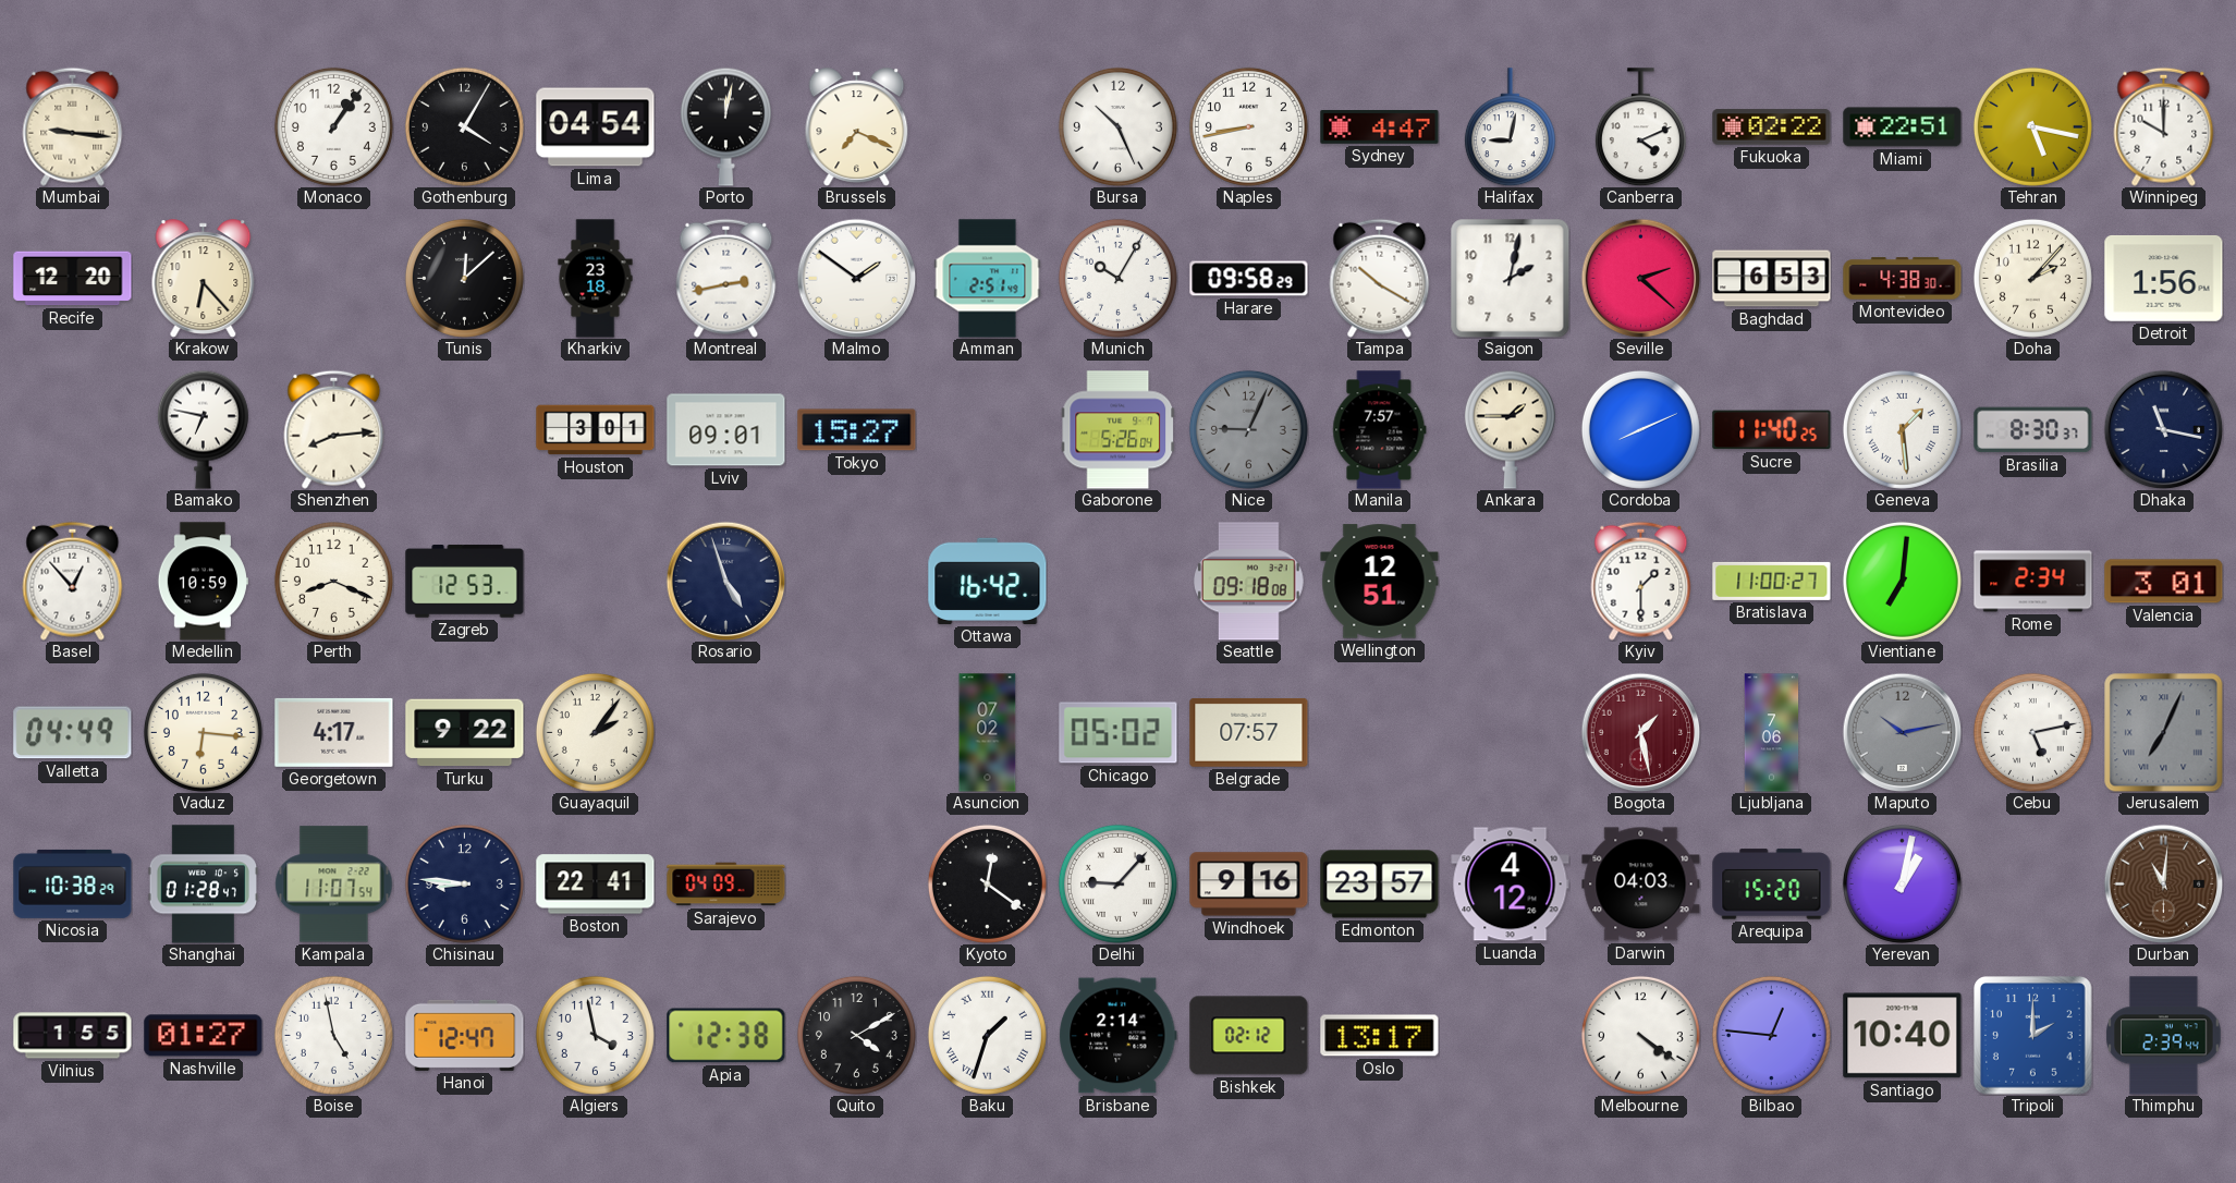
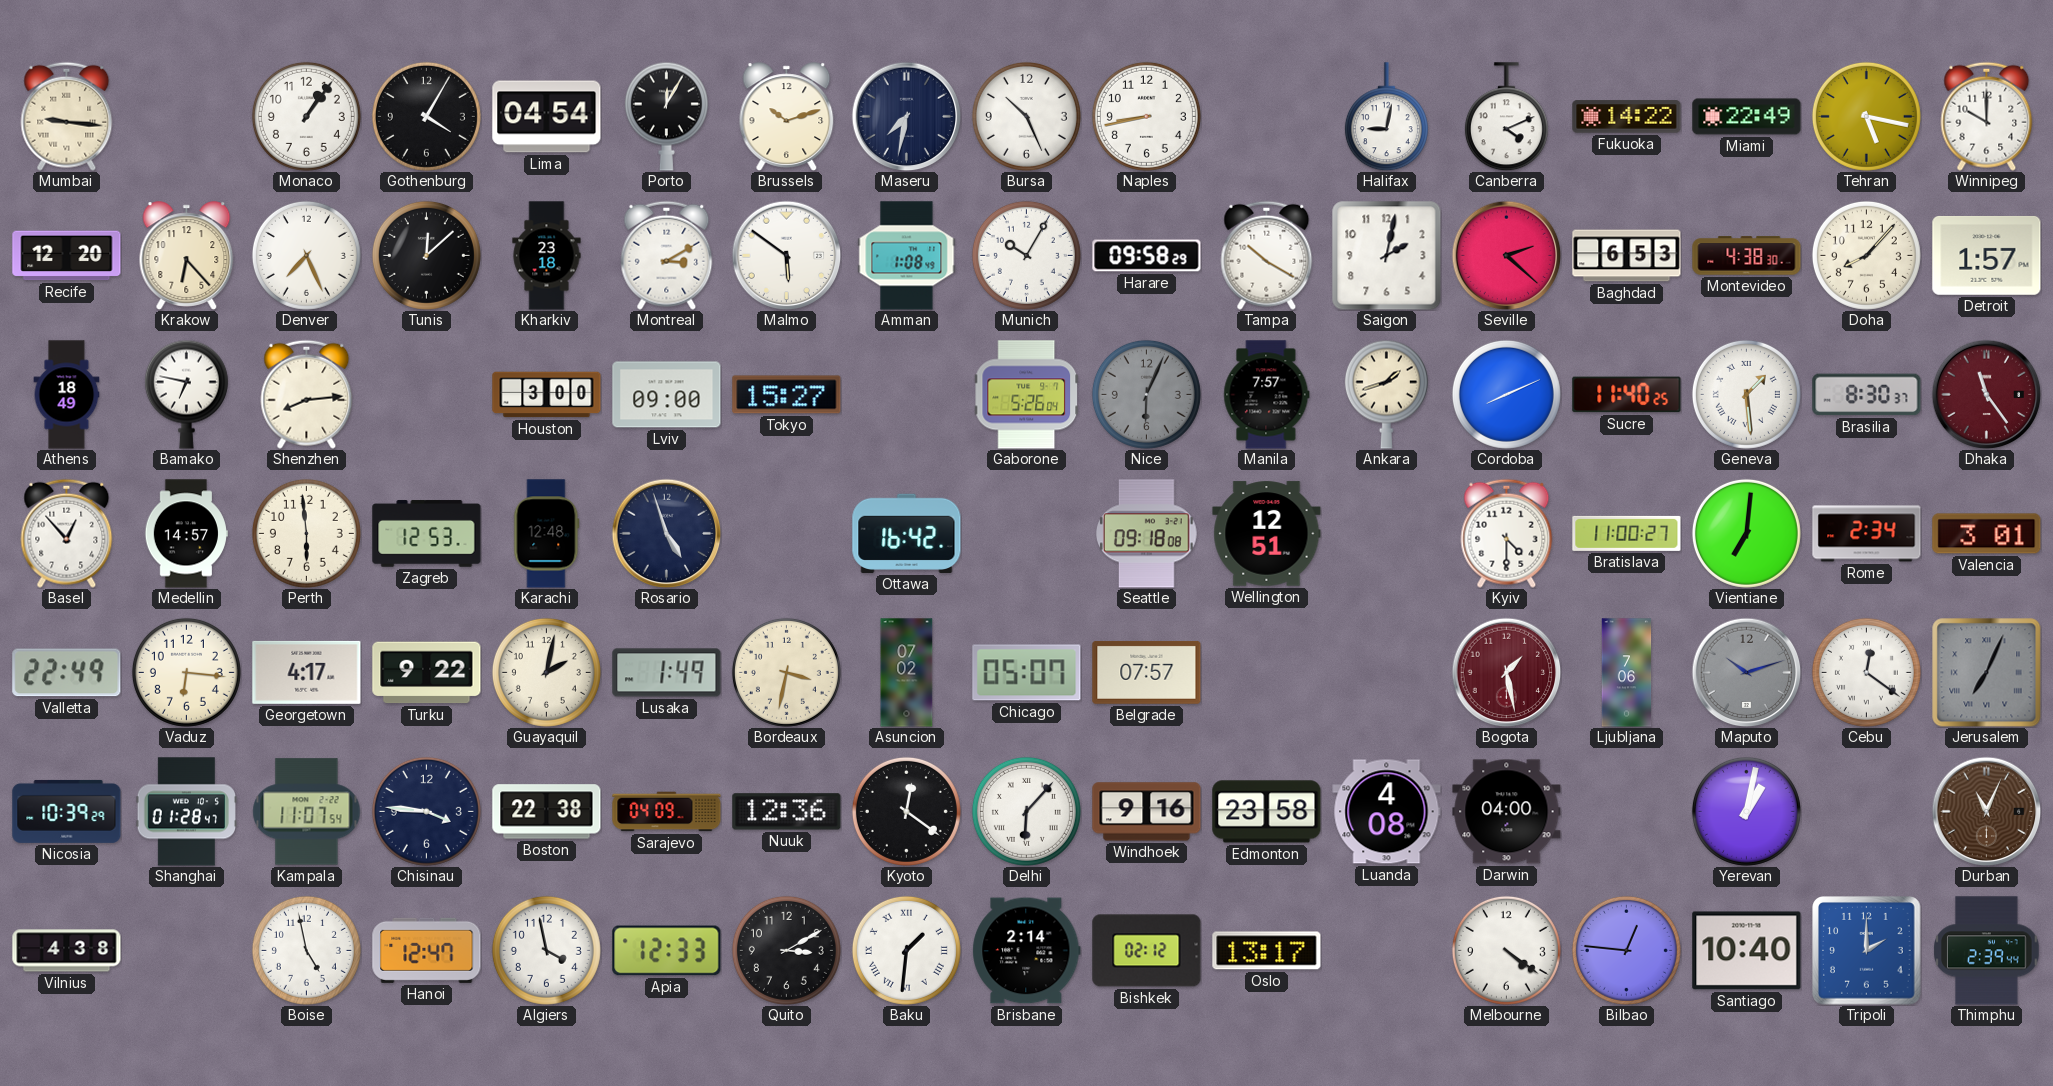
Porto: 12:02 -> 12:05
Brussels: 7:19 -> 10:12
Maseru: none -> 7:32
Sydney: 4:47 -> none
Fukuoka: 02:22 -> 14:22
Miami: 22:51 -> 22:49
Denver: none -> 7:26
Montreal: 2:43 -> 3:10
Malmo: 1:51 -> 5:51
Amman: 2:51 -> 1:08
Doha: 2:07 -> 8:07
Detroit: 1:56 -> 1:57
Athens: none -> 18:49
Houston: 3:01 -> 3:00
Lviv: 09:01 -> 09:00
Nice: 9:04 -> 6:04
Ankara: 1:45 -> 1:42
Dhaka: 11:17 -> 11:24
Dhaka dial: navy -> burgundy
Medellin: 10:59 -> 14:57
Perth: 8:19 -> 5:59
Karachi: none -> 12:48
Kyiv: 1:30 -> 4:30
Valletta: 04:49 -> 22:49
Guayaquil: 2:06 -> 2:02
Lusaka: none -> 1:49
Bordeaux: none -> 3:32
Chicago: 05:02 -> 05:07
Maputo: 10:13 -> 10:12
Cebu: 5:13 -> 12:21
Nicosia: 10:38 -> 10:39
Chisinau: 8:46 -> 3:46
Boston: 22:41 -> 22:38
Nuuk: none -> 12:36
Delhi: 9:07 -> 6:07
Edmonton: 23:57 -> 23:58
Luanda: 4:12 -> 4:08
Darwin: 04:03 -> 04:00
Arequipa: 15:20 -> none
Durban: 11:01 -> 11:04
Vilnius: 1:55 -> 4:38
Nashville: 01:27 -> none
Apia: 12:38 -> 12:33
Quito: 4:10 -> 3:10
Baku: 1:33 -> 1:31
